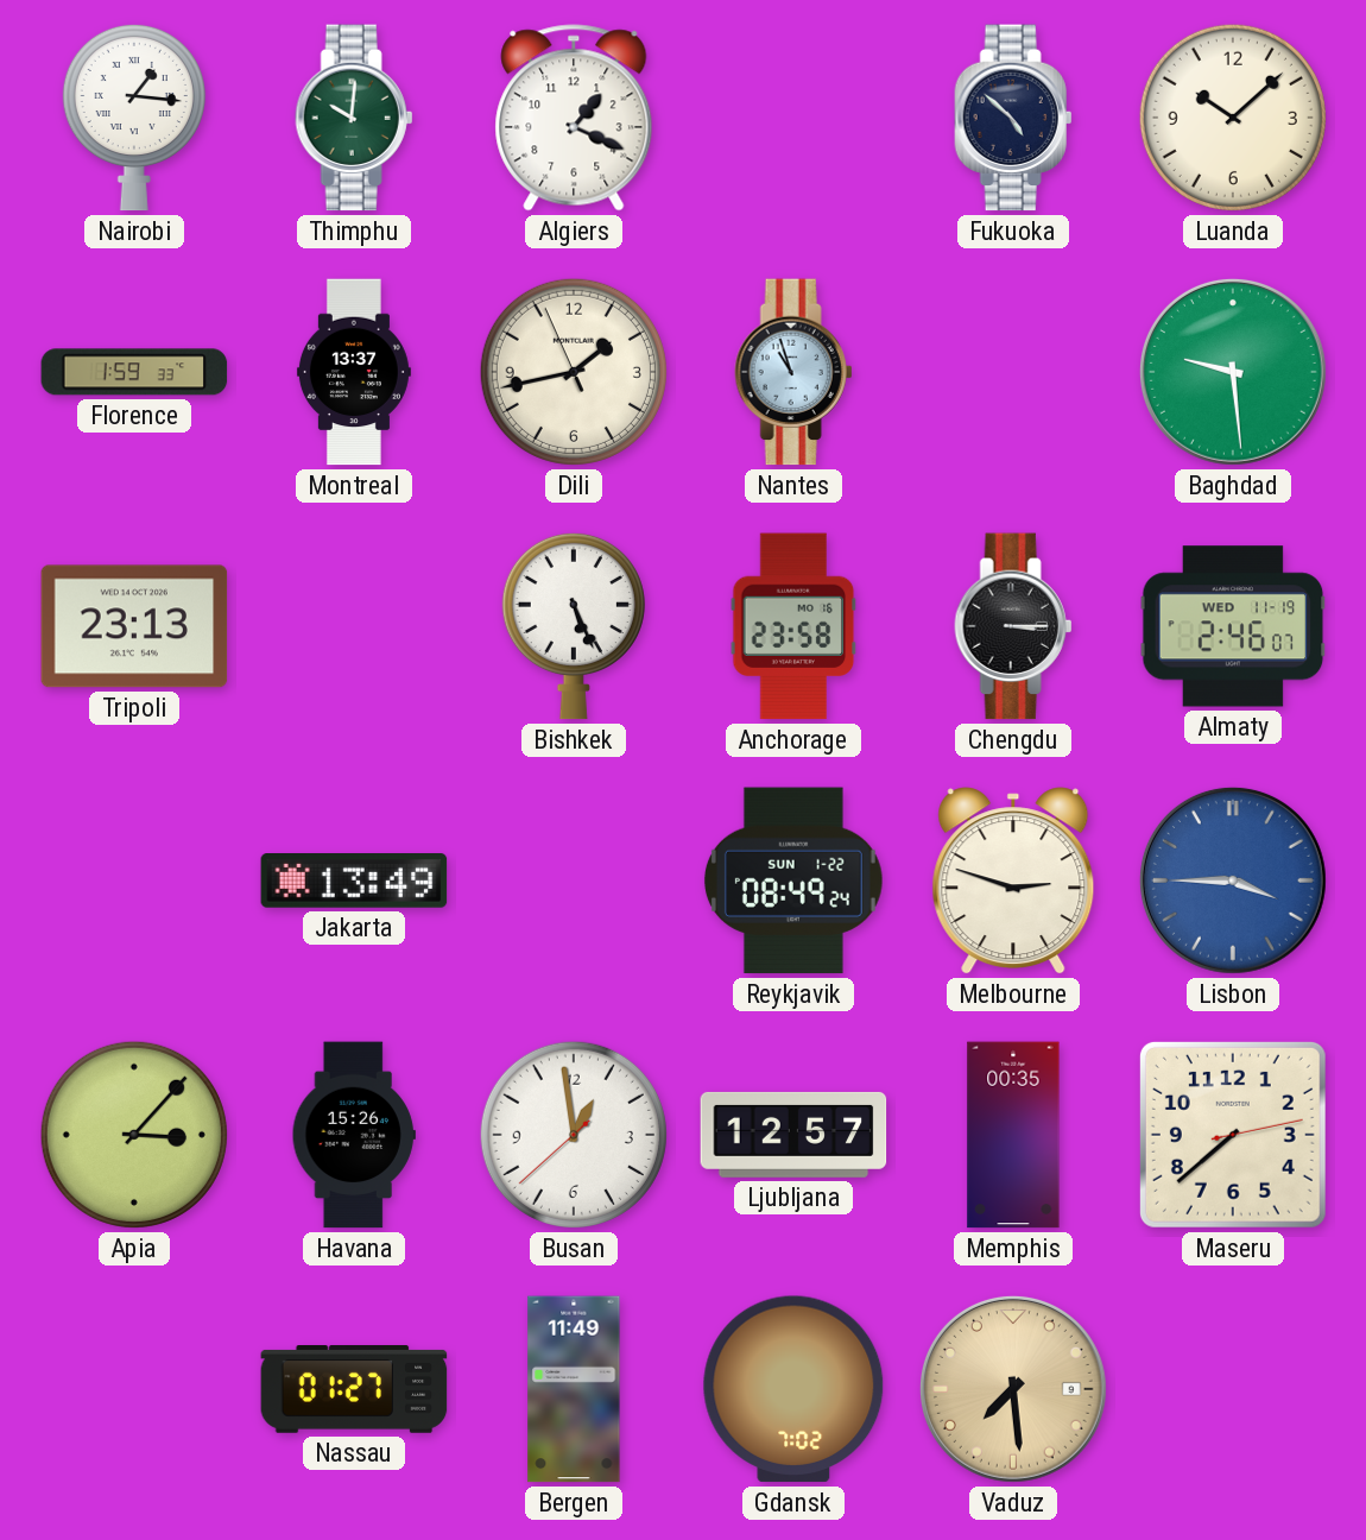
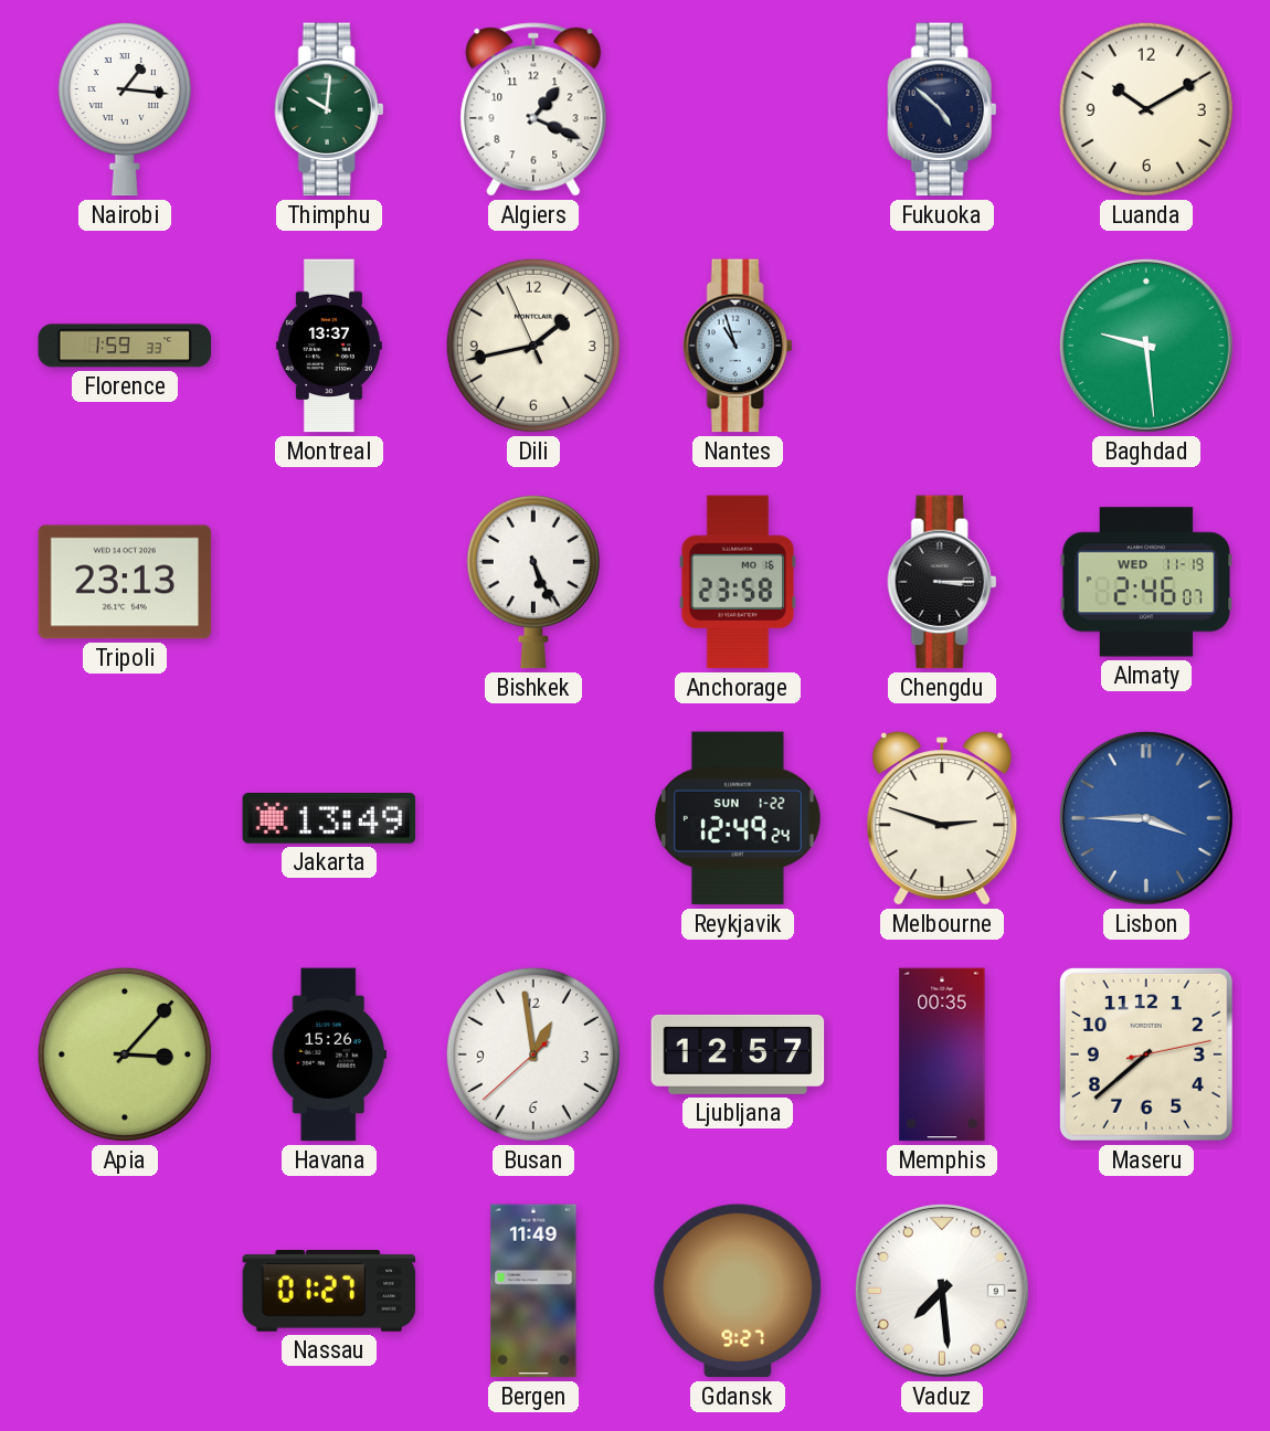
Luanda: 10:08 -> 10:10
Reykjavik: 08:49 -> 12:49
Gdansk: 7:02 -> 9:27
Vaduz dial: champagne -> white
